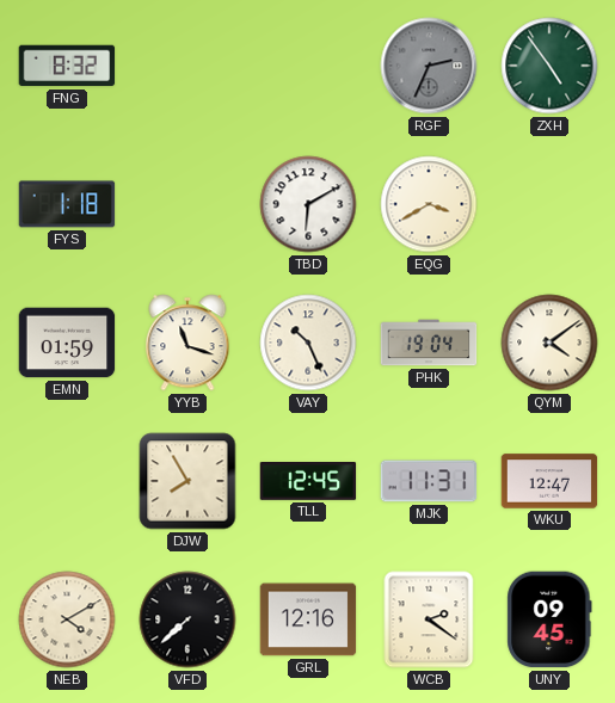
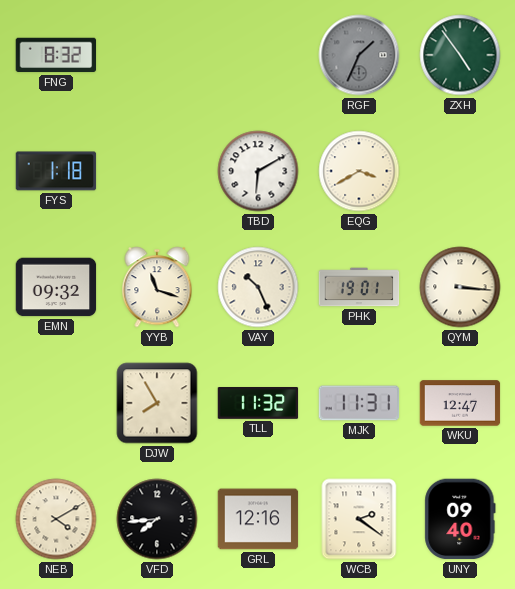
RGF: 2:34 -> 1:34
EMN: 01:59 -> 09:32
PHK: 19:04 -> 19:01
QYM: 4:09 -> 3:16
TLL: 12:45 -> 11:32
VFD: 7:38 -> 7:44
UNY: 09:45 -> 09:40
